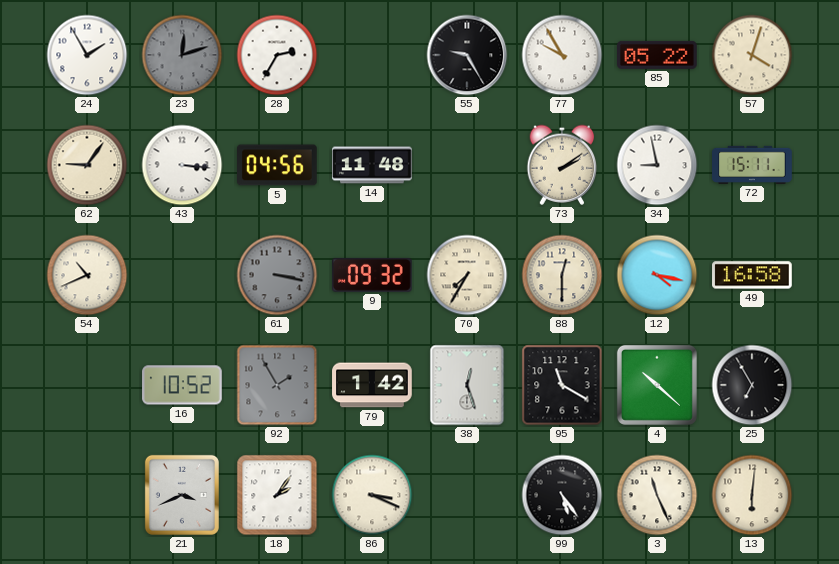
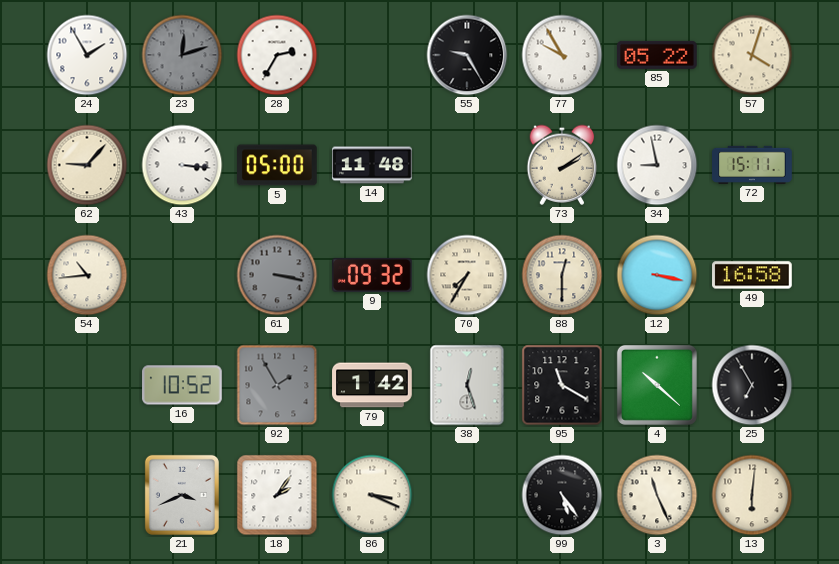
62: 9:06 -> 9:07
5: 04:56 -> 05:00
54: 10:41 -> 10:44
12: 4:17 -> 3:17
